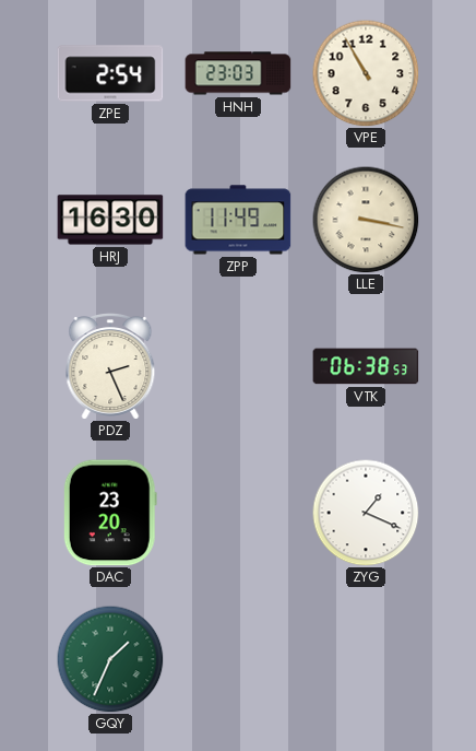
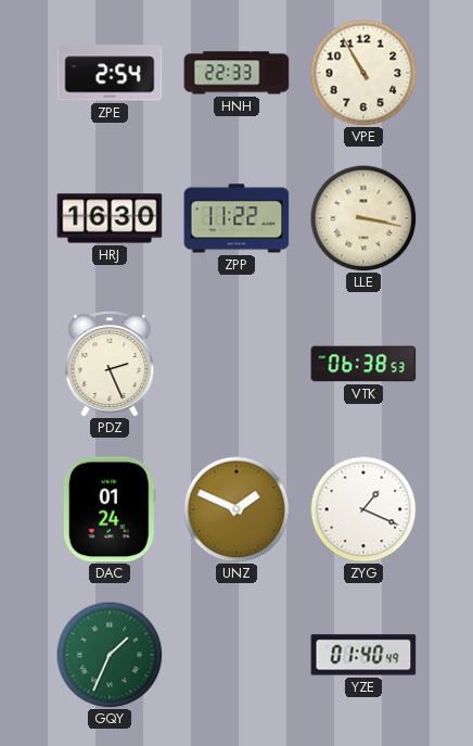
HNH: 23:03 -> 22:33
ZPP: 11:49 -> 11:22
DAC: 23:20 -> 01:24
UNZ: none -> 1:49
YZE: none -> 01:40
